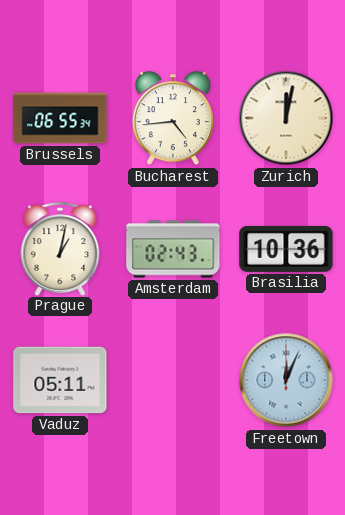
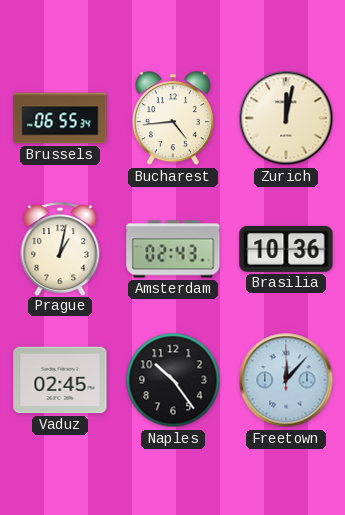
Vaduz: 05:11 -> 02:45
Naples: none -> 10:24
Freetown: 12:04 -> 12:07
